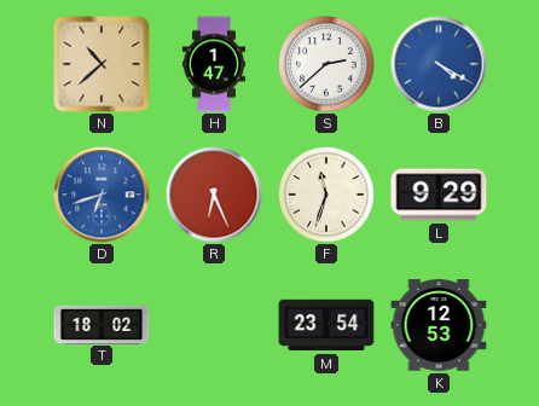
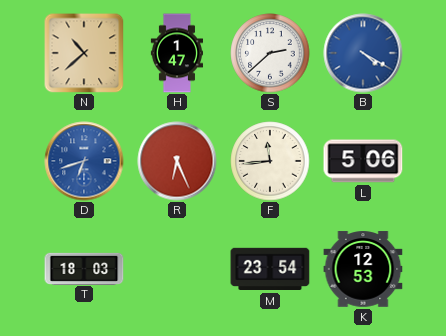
F: 11:33 -> 11:44
L: 9:29 -> 5:06
T: 18:02 -> 18:03
